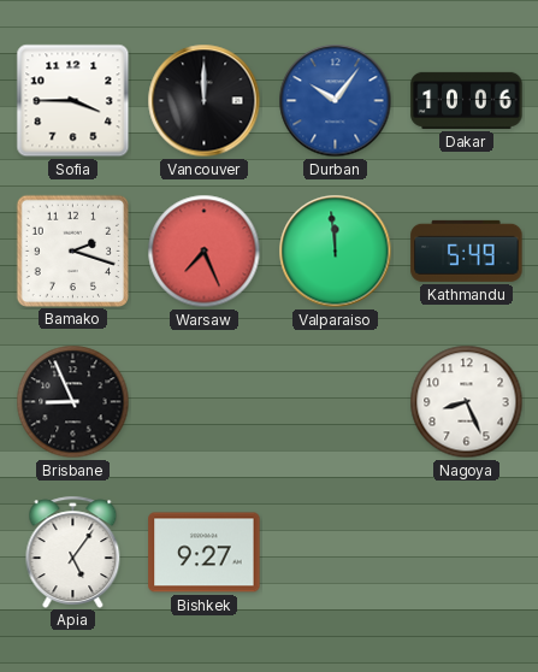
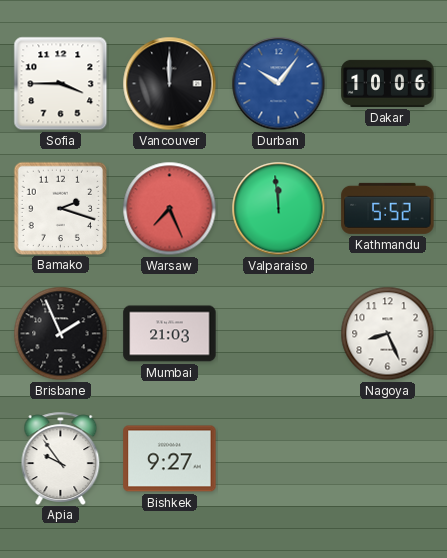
Kathmandu: 5:49 -> 5:52
Brisbane: 8:56 -> 1:56
Mumbai: none -> 21:03
Apia: 5:06 -> 9:54
